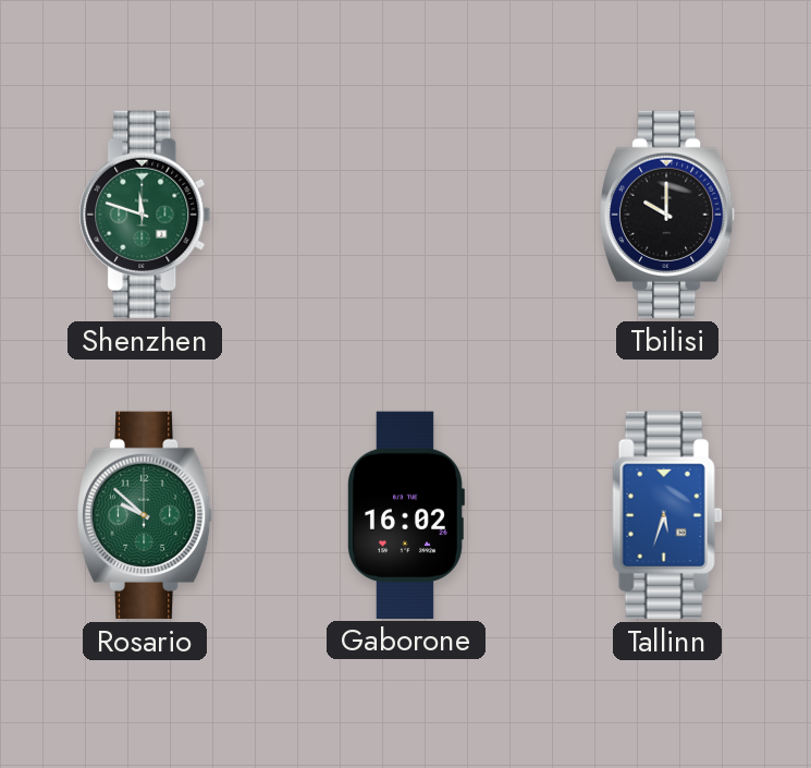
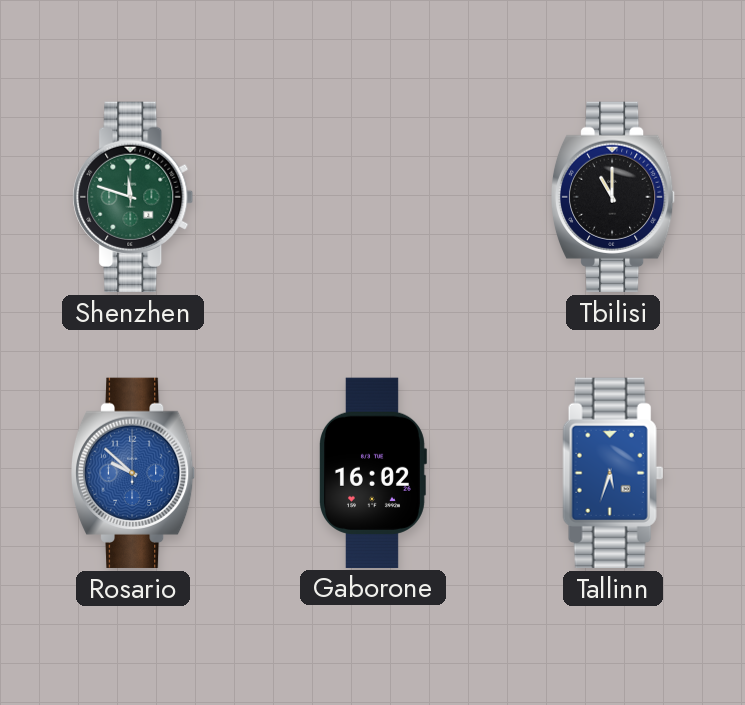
Tbilisi: 10:00 -> 11:00
Rosario dial: green -> blue
